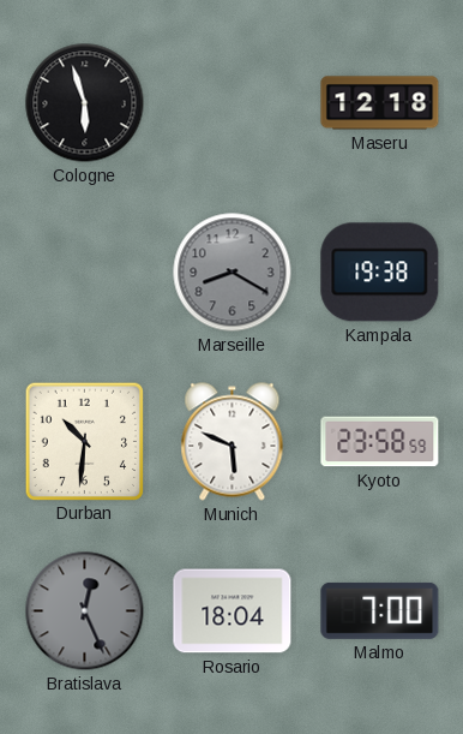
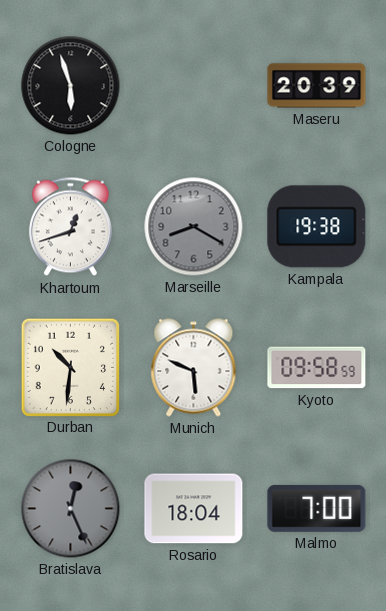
Maseru: 12:18 -> 20:39
Khartoum: none -> 12:42
Kyoto: 23:58 -> 09:58
